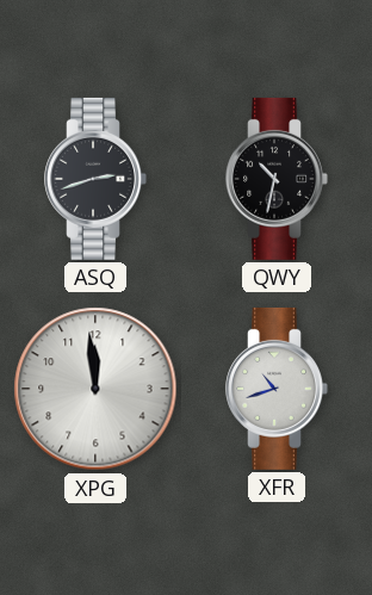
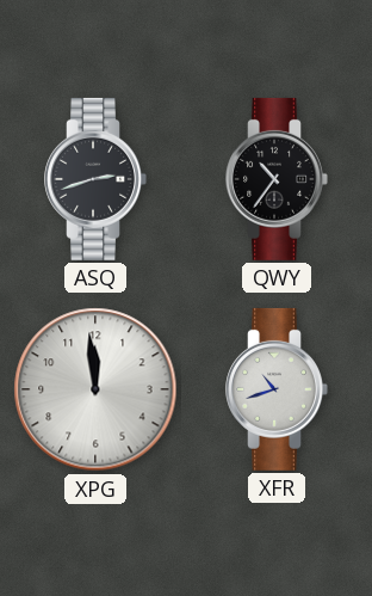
QWY: 10:32 -> 10:36
